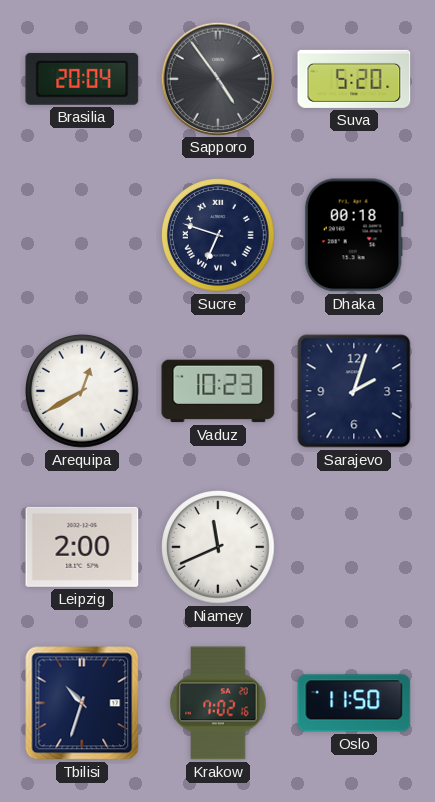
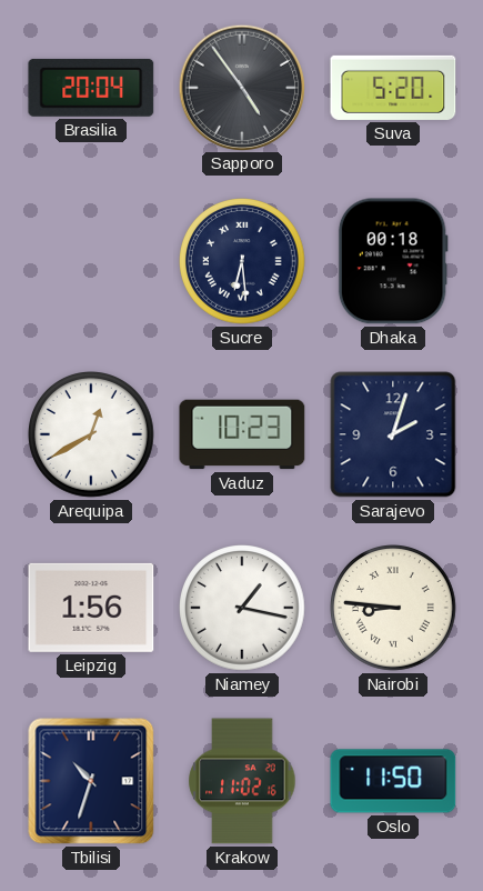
Sucre: 6:48 -> 6:29
Leipzig: 2:00 -> 1:56
Niamey: 11:41 -> 1:17
Nairobi: none -> 8:46
Krakow: 7:02 -> 11:02
